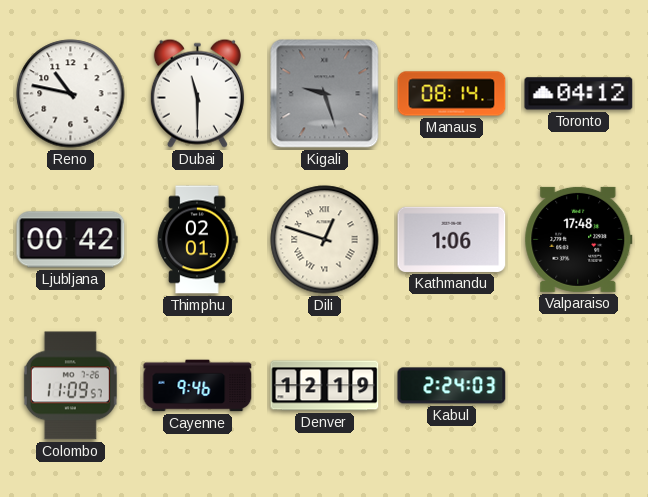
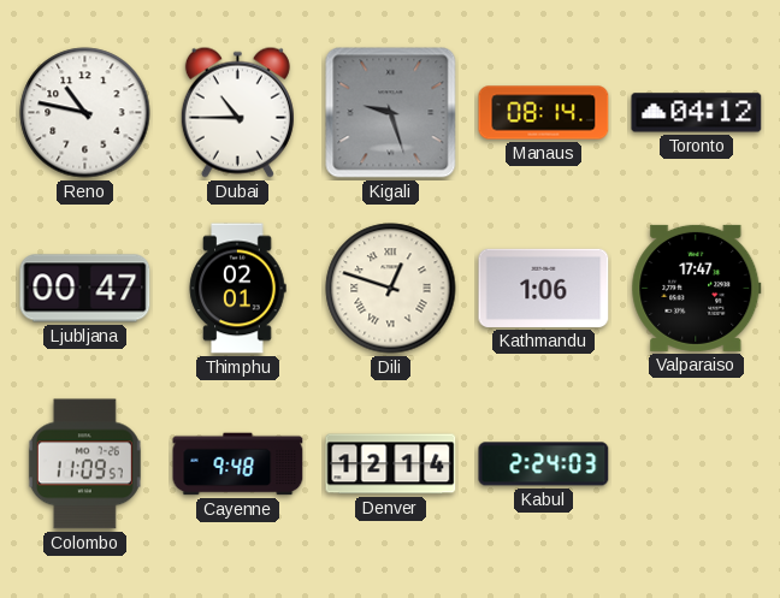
Dubai: 11:30 -> 10:45
Ljubljana: 00:42 -> 00:47
Valparaiso: 17:48 -> 17:47
Cayenne: 9:46 -> 9:48
Denver: 12:19 -> 12:14
